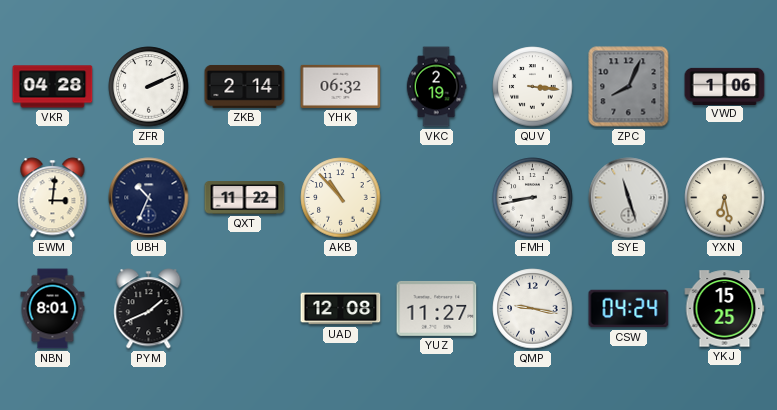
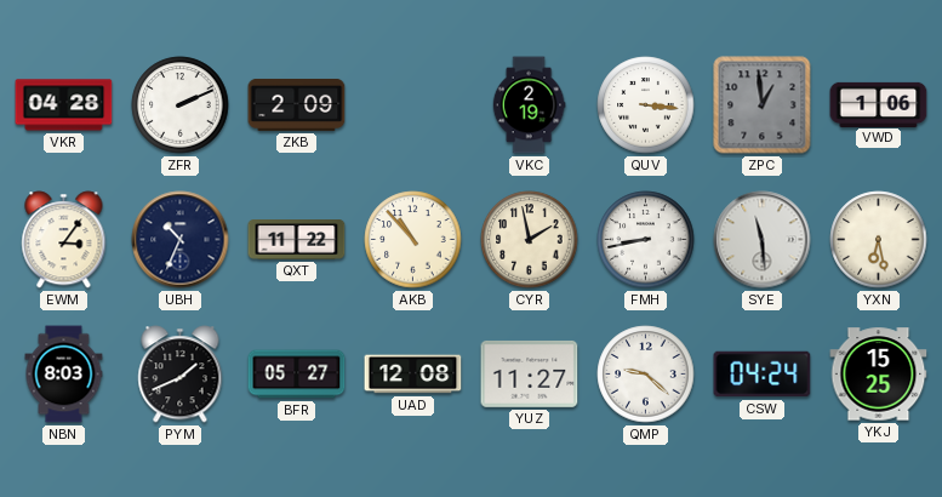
ZKB: 2:14 -> 2:09
YHK: 06:32 -> none
ZPC: 8:04 -> 12:59
EWM: 3:01 -> 3:06
CYR: none -> 1:58
SYE: 11:27 -> 11:29
NBN: 8:01 -> 8:03
BFR: none -> 05:27
QMP: 9:17 -> 9:22
